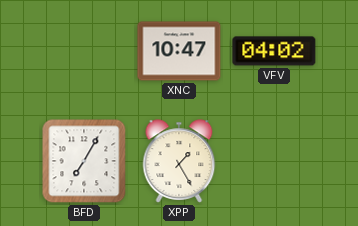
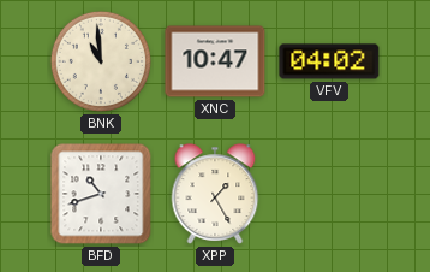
BNK: none -> 10:59
BFD: 7:05 -> 10:42
